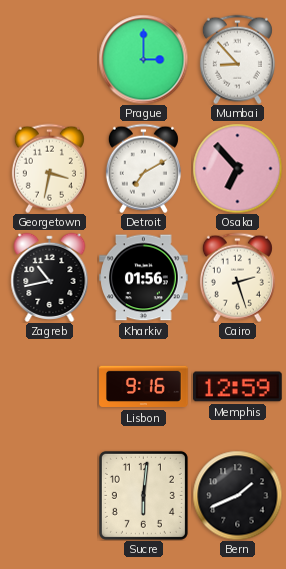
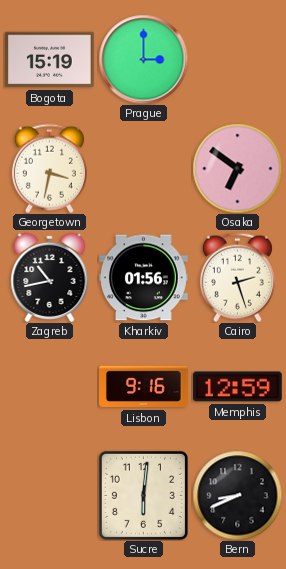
Bogota: none -> 15:19
Mumbai: 8:53 -> none
Detroit: 7:10 -> none
Osaka: 6:53 -> 6:51
Bern: 1:41 -> 8:41
